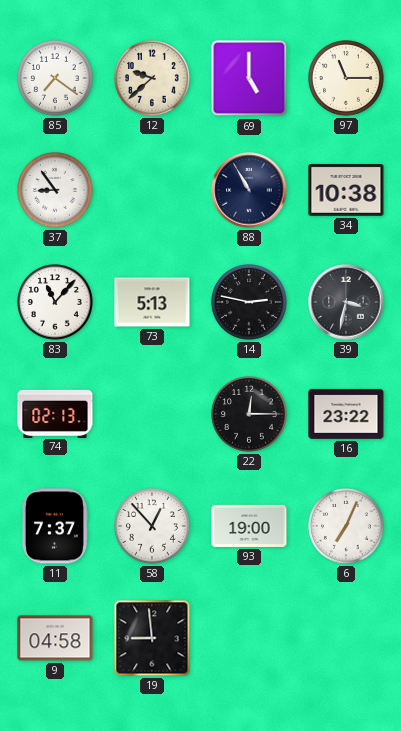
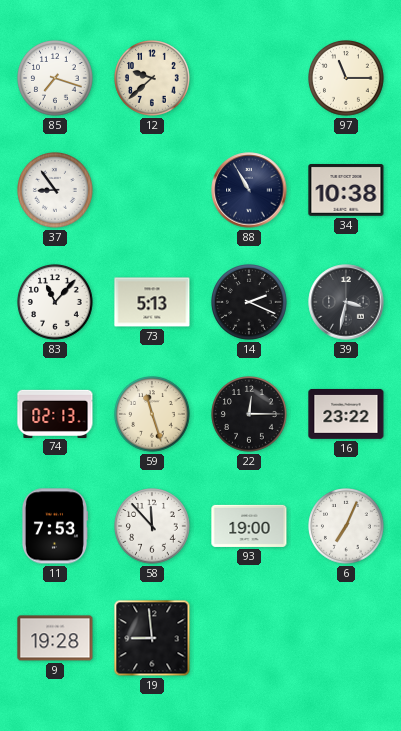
85: 7:21 -> 7:18
69: 5:00 -> none
14: 2:47 -> 2:19
59: none -> 11:27
11: 7:37 -> 7:53
58: 12:53 -> 11:53
9: 04:58 -> 19:28
